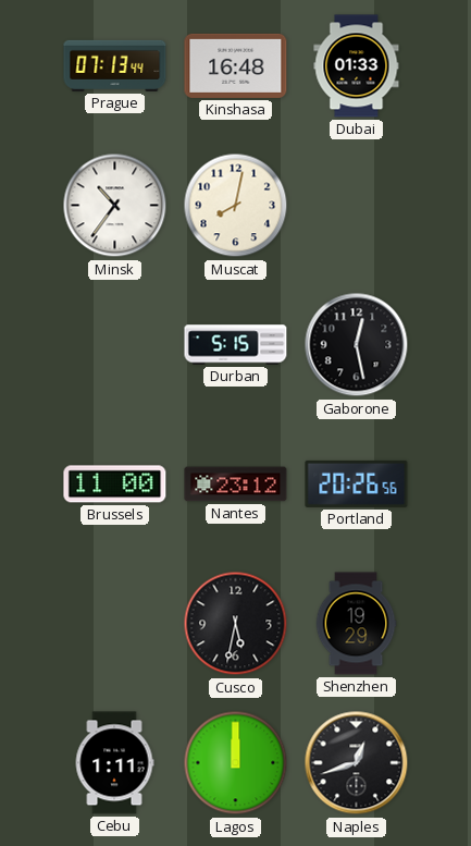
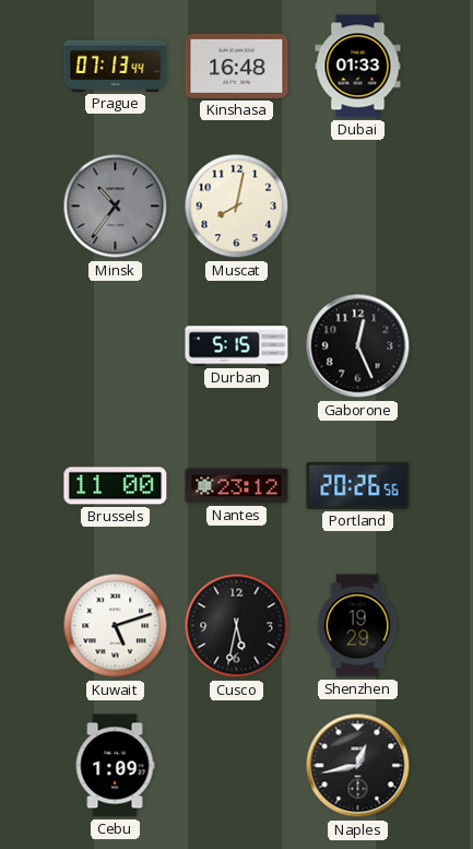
Minsk dial: white -> grey
Gaborone: 12:28 -> 12:26
Kuwait: none -> 5:12
Cebu: 1:11 -> 1:09
Lagos: 12:00 -> none
Naples: 12:42 -> 12:43
